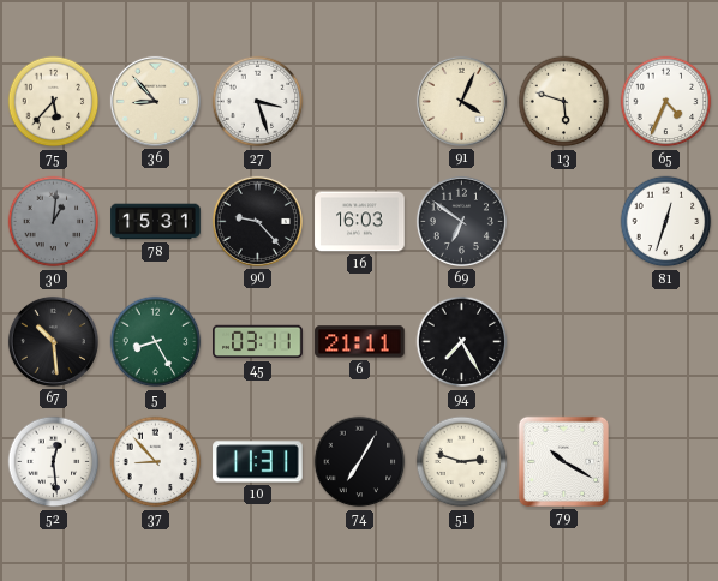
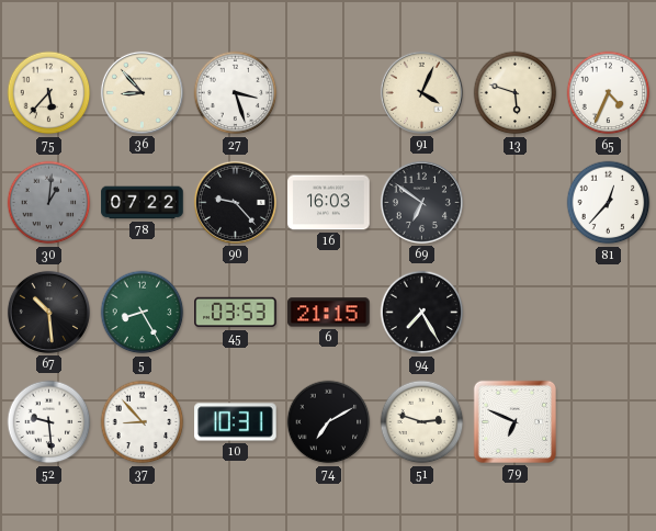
78: 15:31 -> 07:22
81: 12:33 -> 12:37
45: 03:11 -> 03:53
6: 21:11 -> 21:15
52: 12:29 -> 9:29
10: 11:31 -> 10:31
74: 7:05 -> 7:10
79: 10:20 -> 6:49
